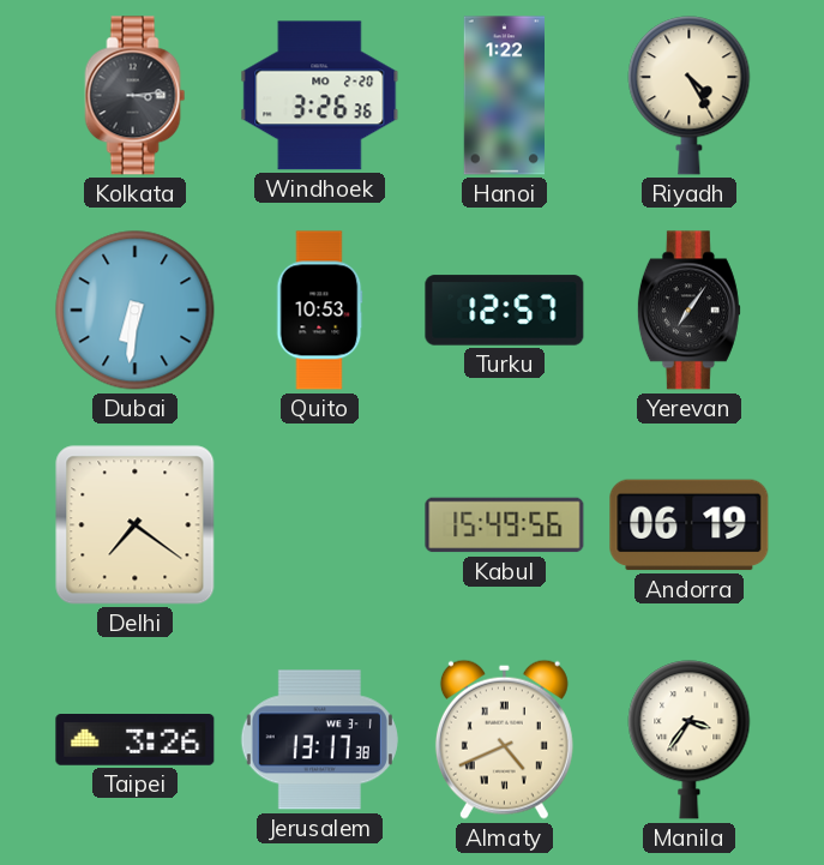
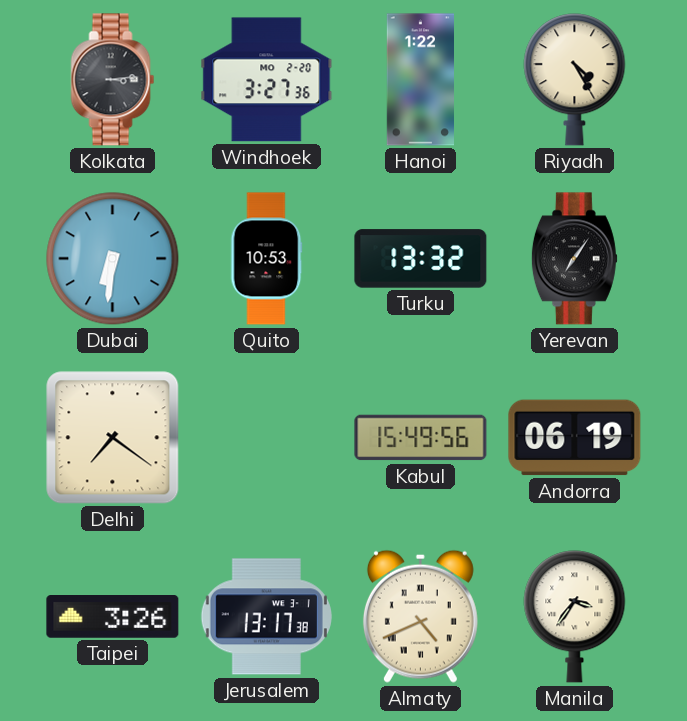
Windhoek: 3:26 -> 3:27
Turku: 12:57 -> 13:32
